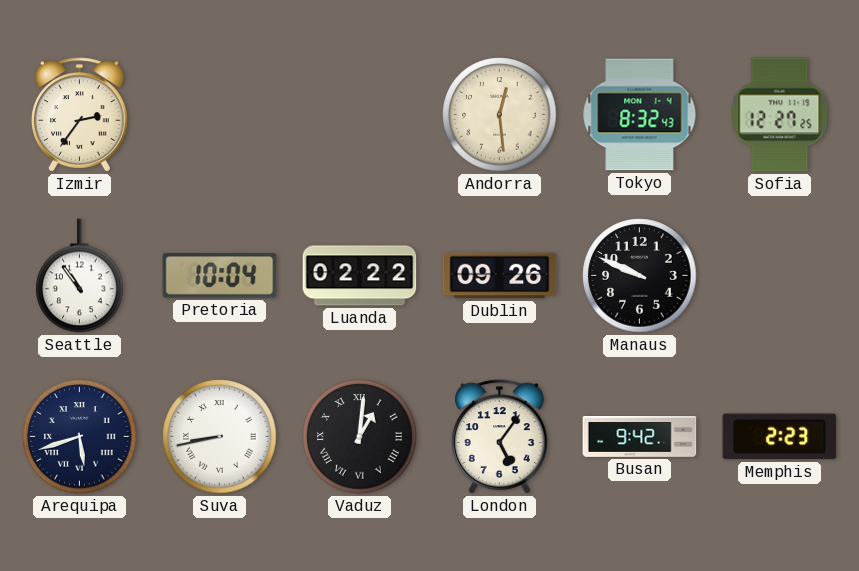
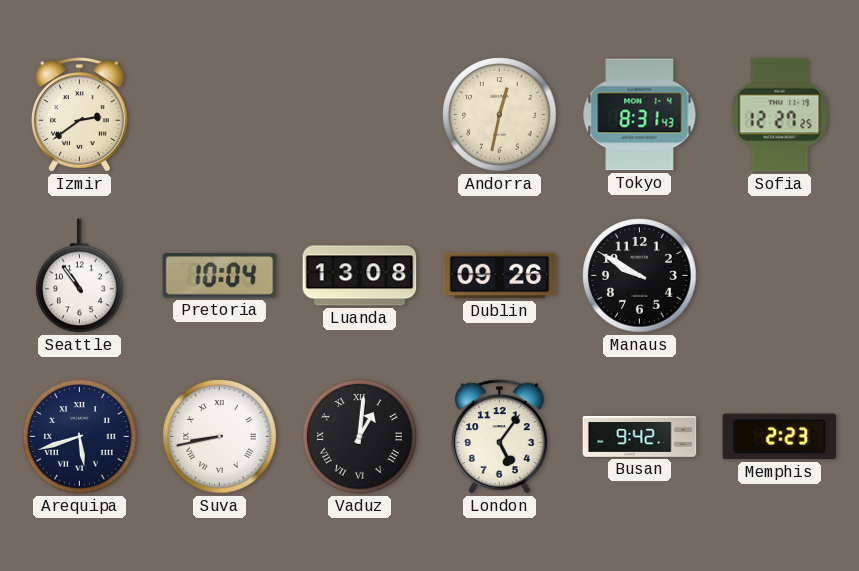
Izmir: 2:36 -> 2:39
Andorra: 12:29 -> 12:32
Tokyo: 8:32 -> 8:31
Luanda: 02:22 -> 13:08
Manaus: 9:49 -> 9:50
